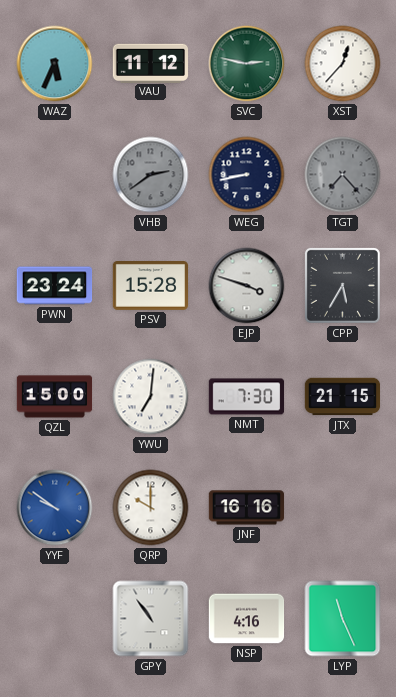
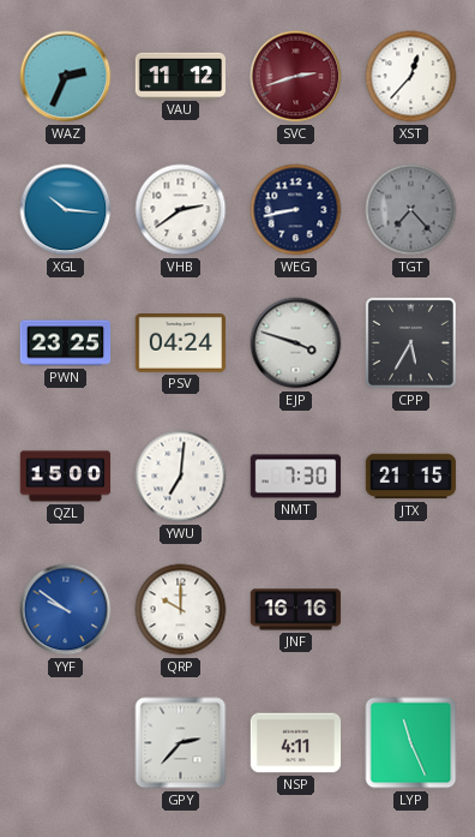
WAZ: 5:34 -> 2:34
SVC: 2:47 -> 2:42
SVC dial: green -> burgundy
XGL: none -> 10:16
VHB dial: grey -> white
PWN: 23:24 -> 23:25
PSV: 15:28 -> 04:24
GPY: 10:54 -> 2:37
NSP: 4:16 -> 4:11
